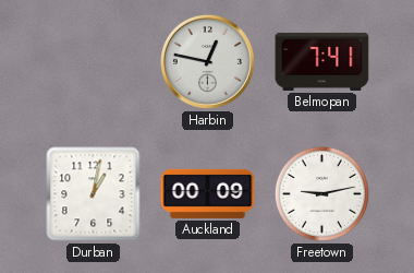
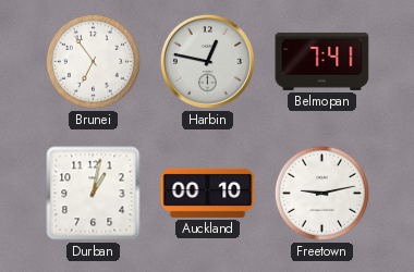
Brunei: none -> 6:54
Auckland: 00:09 -> 00:10
